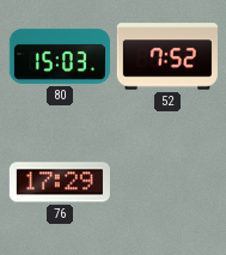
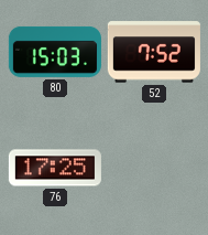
76: 17:29 -> 17:25
